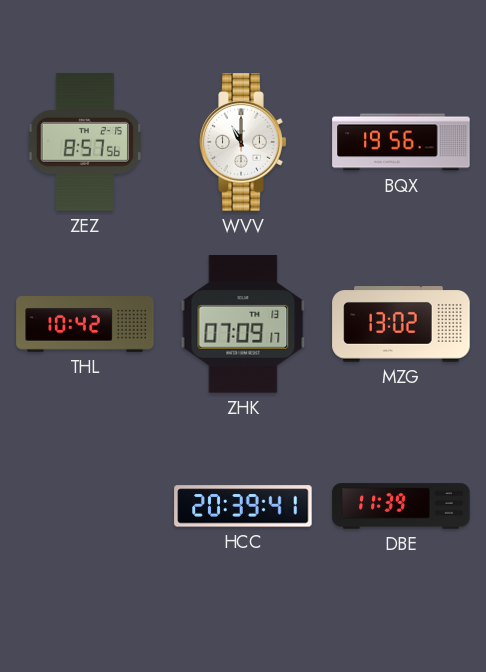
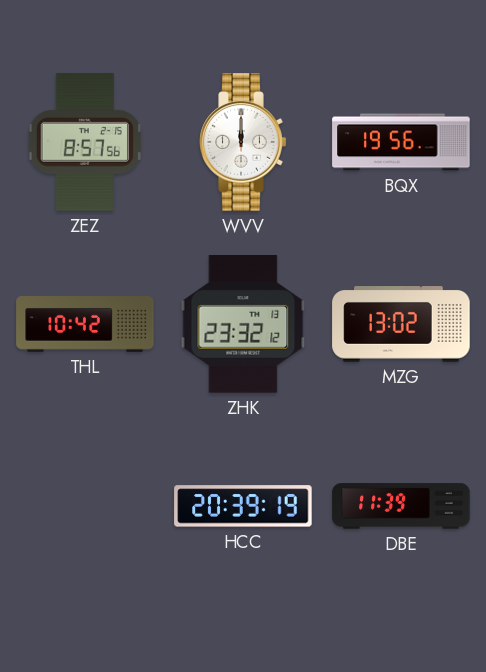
WVV: 11:00 -> 12:00
ZHK: 07:09 -> 23:32
HCC: 20:39:41 -> 20:39:19
